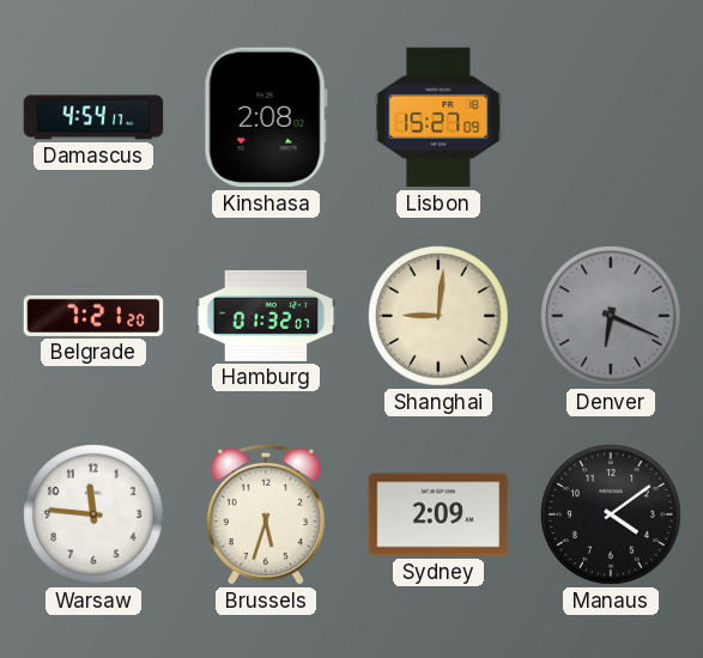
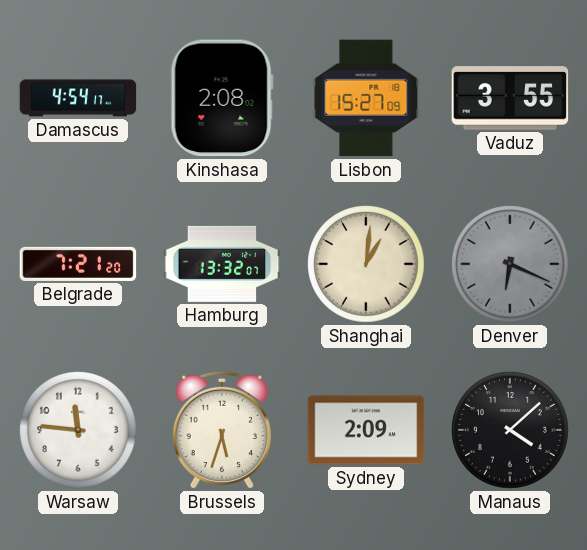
Vaduz: none -> 3:55
Hamburg: 01:32 -> 13:32
Shanghai: 9:01 -> 1:01
Manaus: 4:09 -> 4:08
